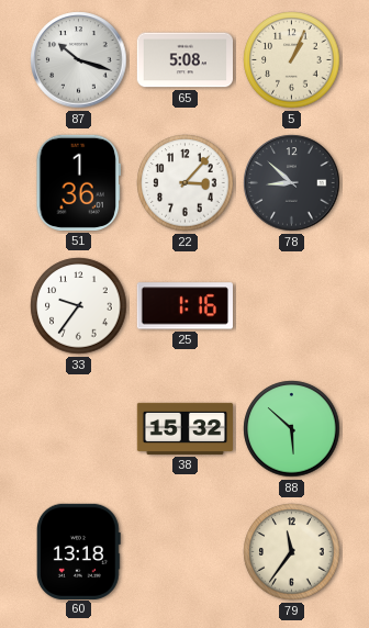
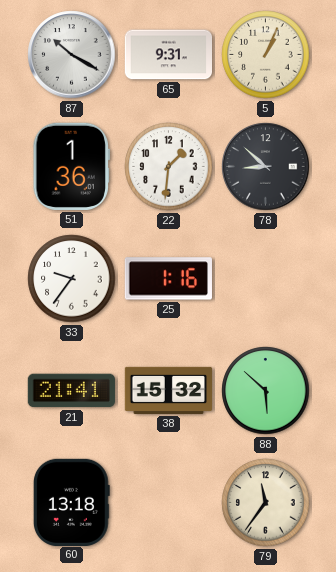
87: 10:18 -> 10:20
65: 5:08 -> 9:31
22: 3:07 -> 1:31
21: none -> 21:41
